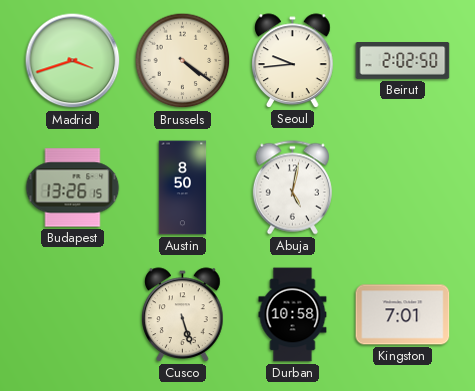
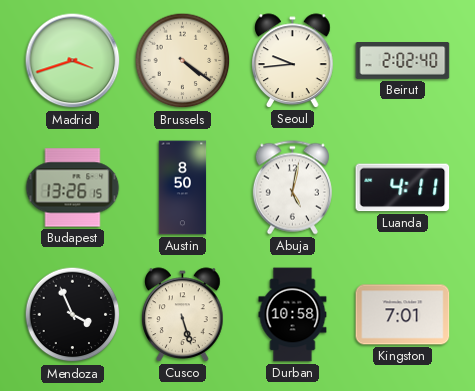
Beirut: 2:02:50 -> 2:02:40
Luanda: none -> 4:11
Mendoza: none -> 3:56
